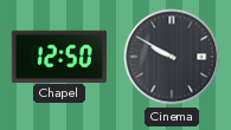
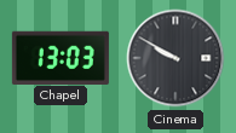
Chapel: 12:50 -> 13:03
